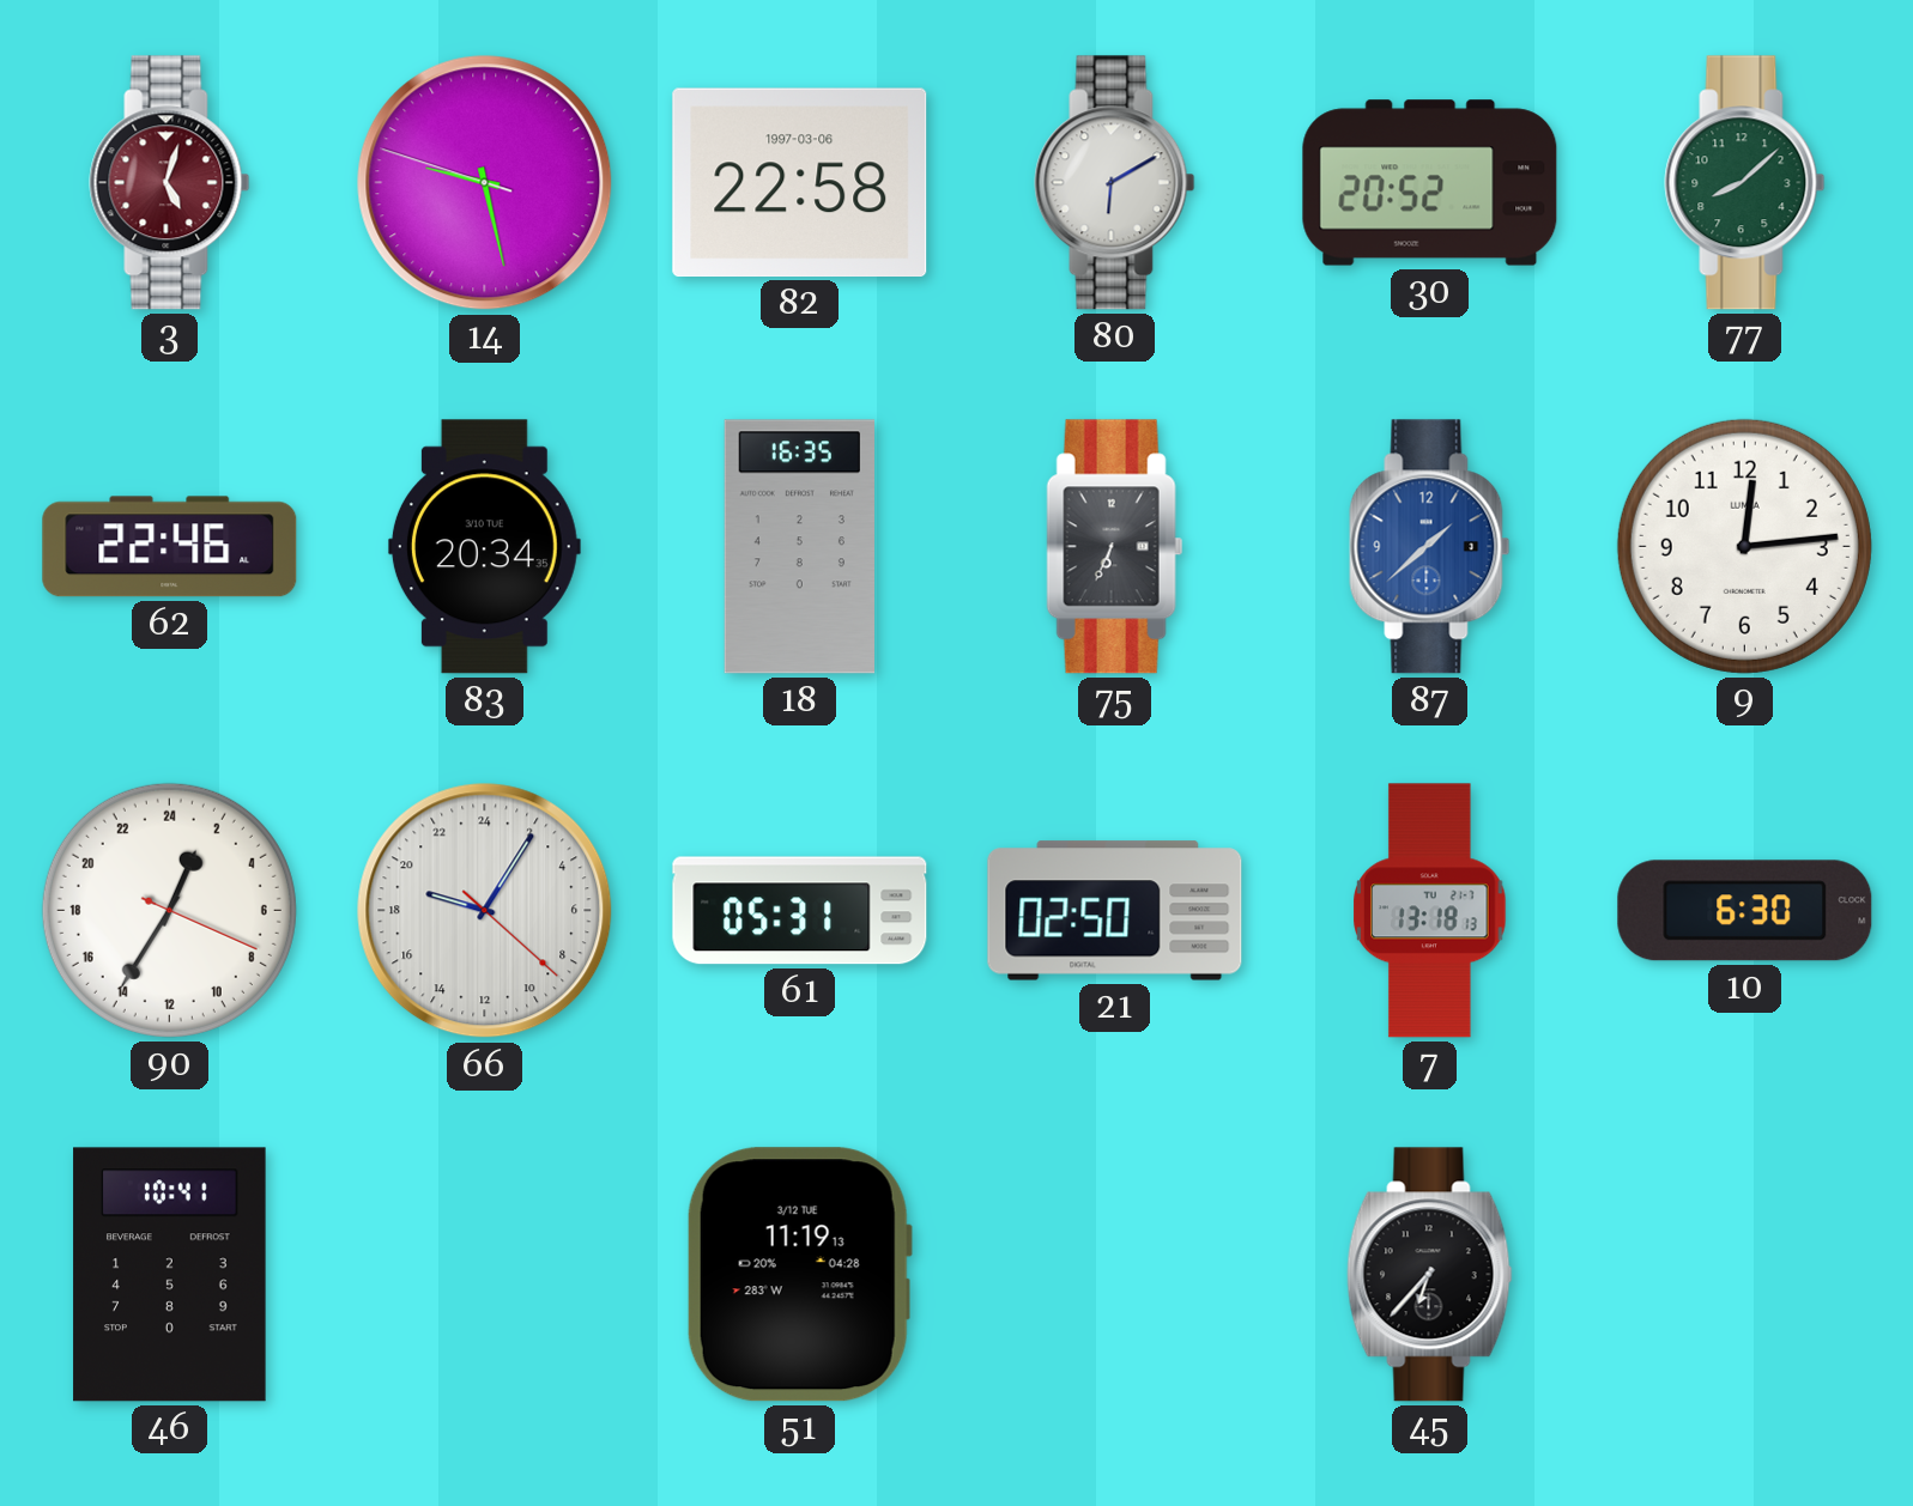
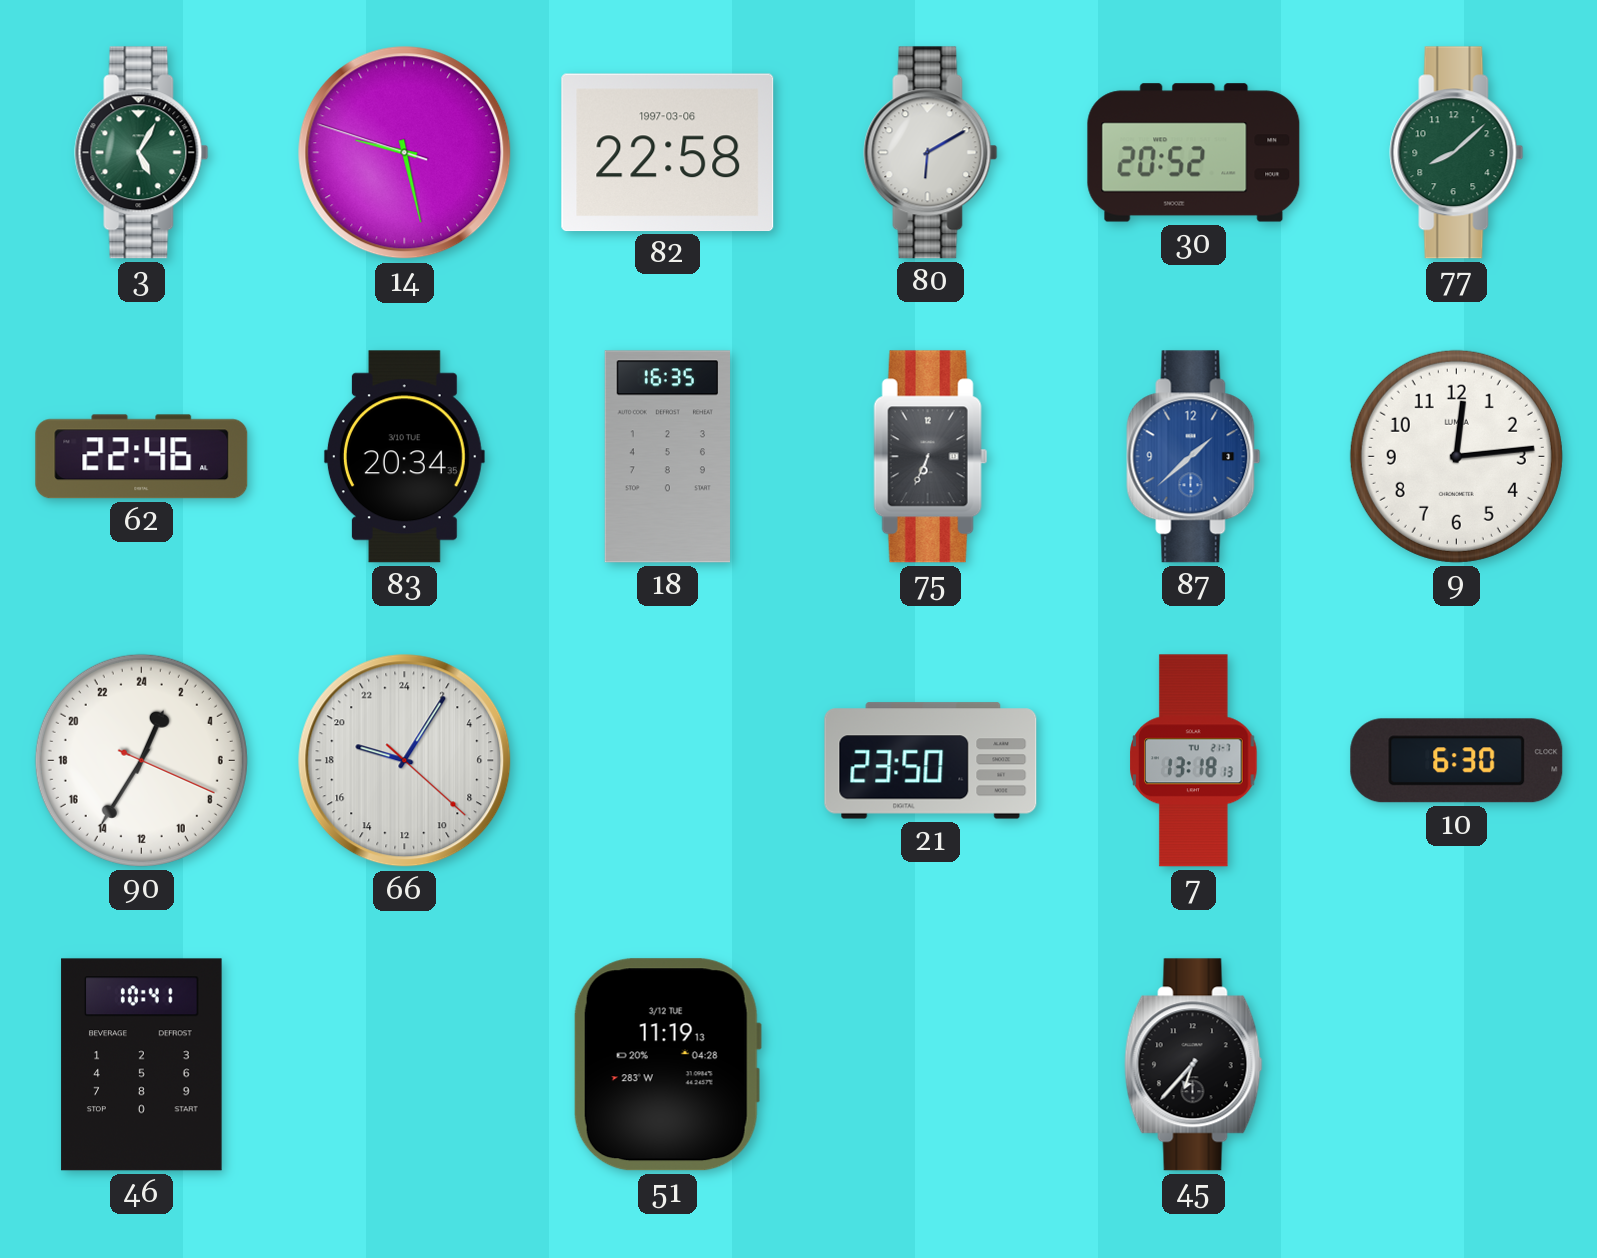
3: 5:03 -> 5:05
3 dial: burgundy -> green
61: 05:31 -> none
21: 02:50 -> 23:50
